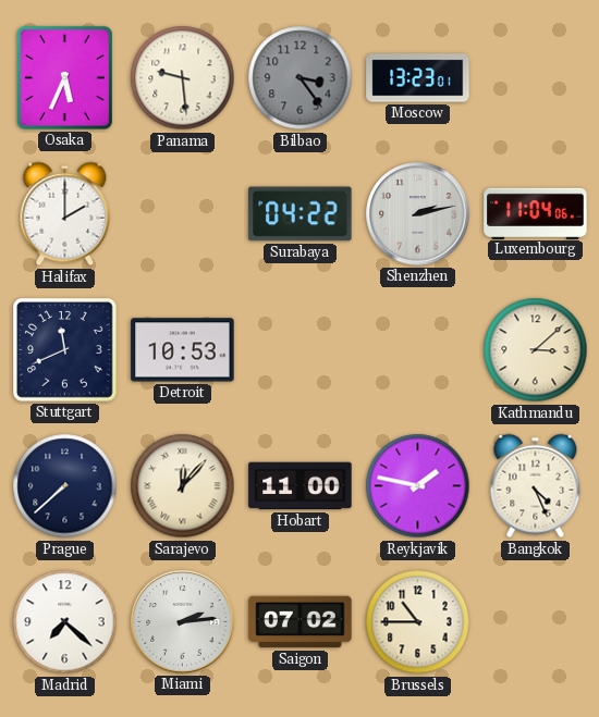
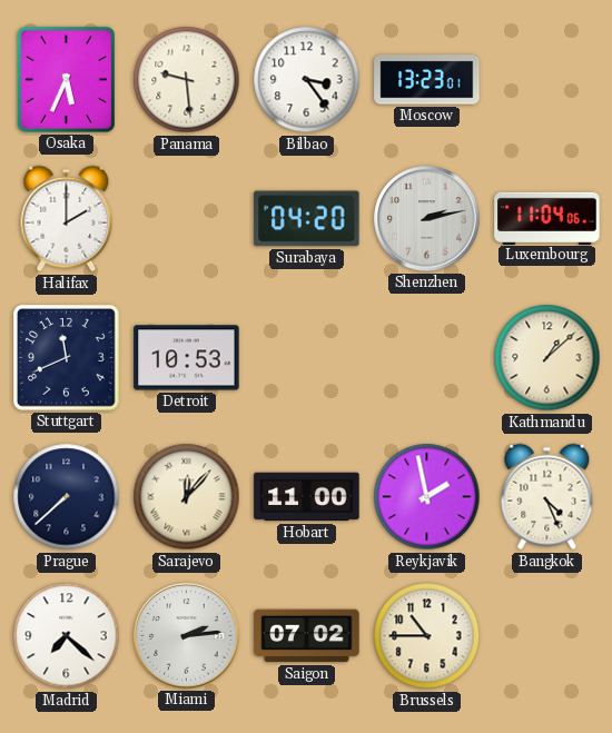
Bilbao dial: grey -> white
Surabaya: 04:22 -> 04:20
Kathmandu: 3:08 -> 1:08
Reykjavik: 1:47 -> 1:58
